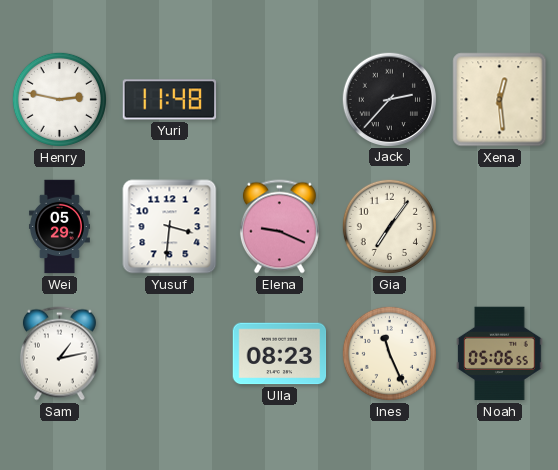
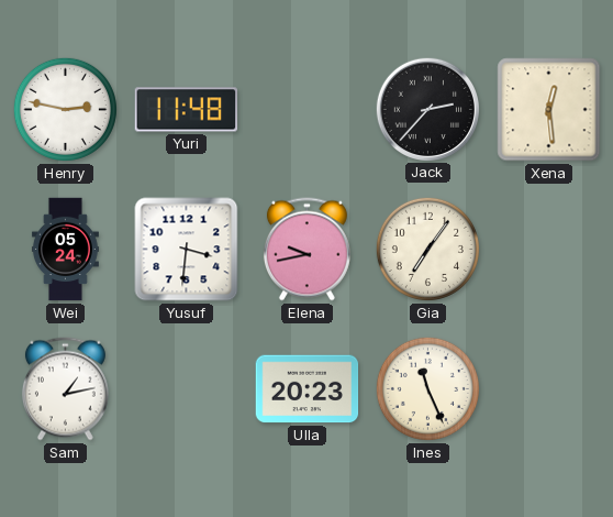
Wei: 05:29 -> 05:24
Elena: 9:19 -> 9:43
Ulla: 08:23 -> 20:23
Noah: 05:06 -> none
